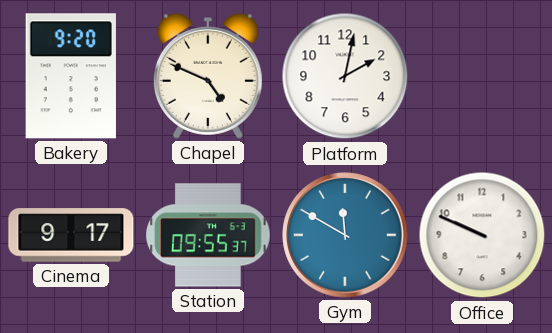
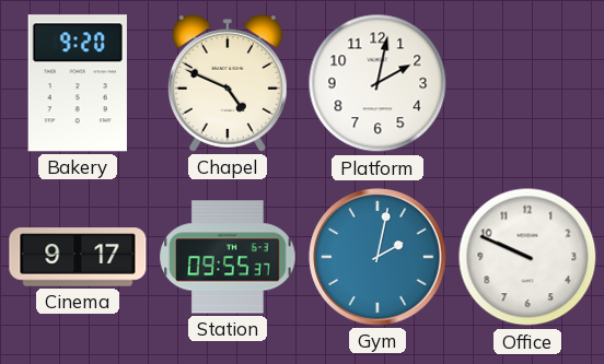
Gym: 11:50 -> 2:02
